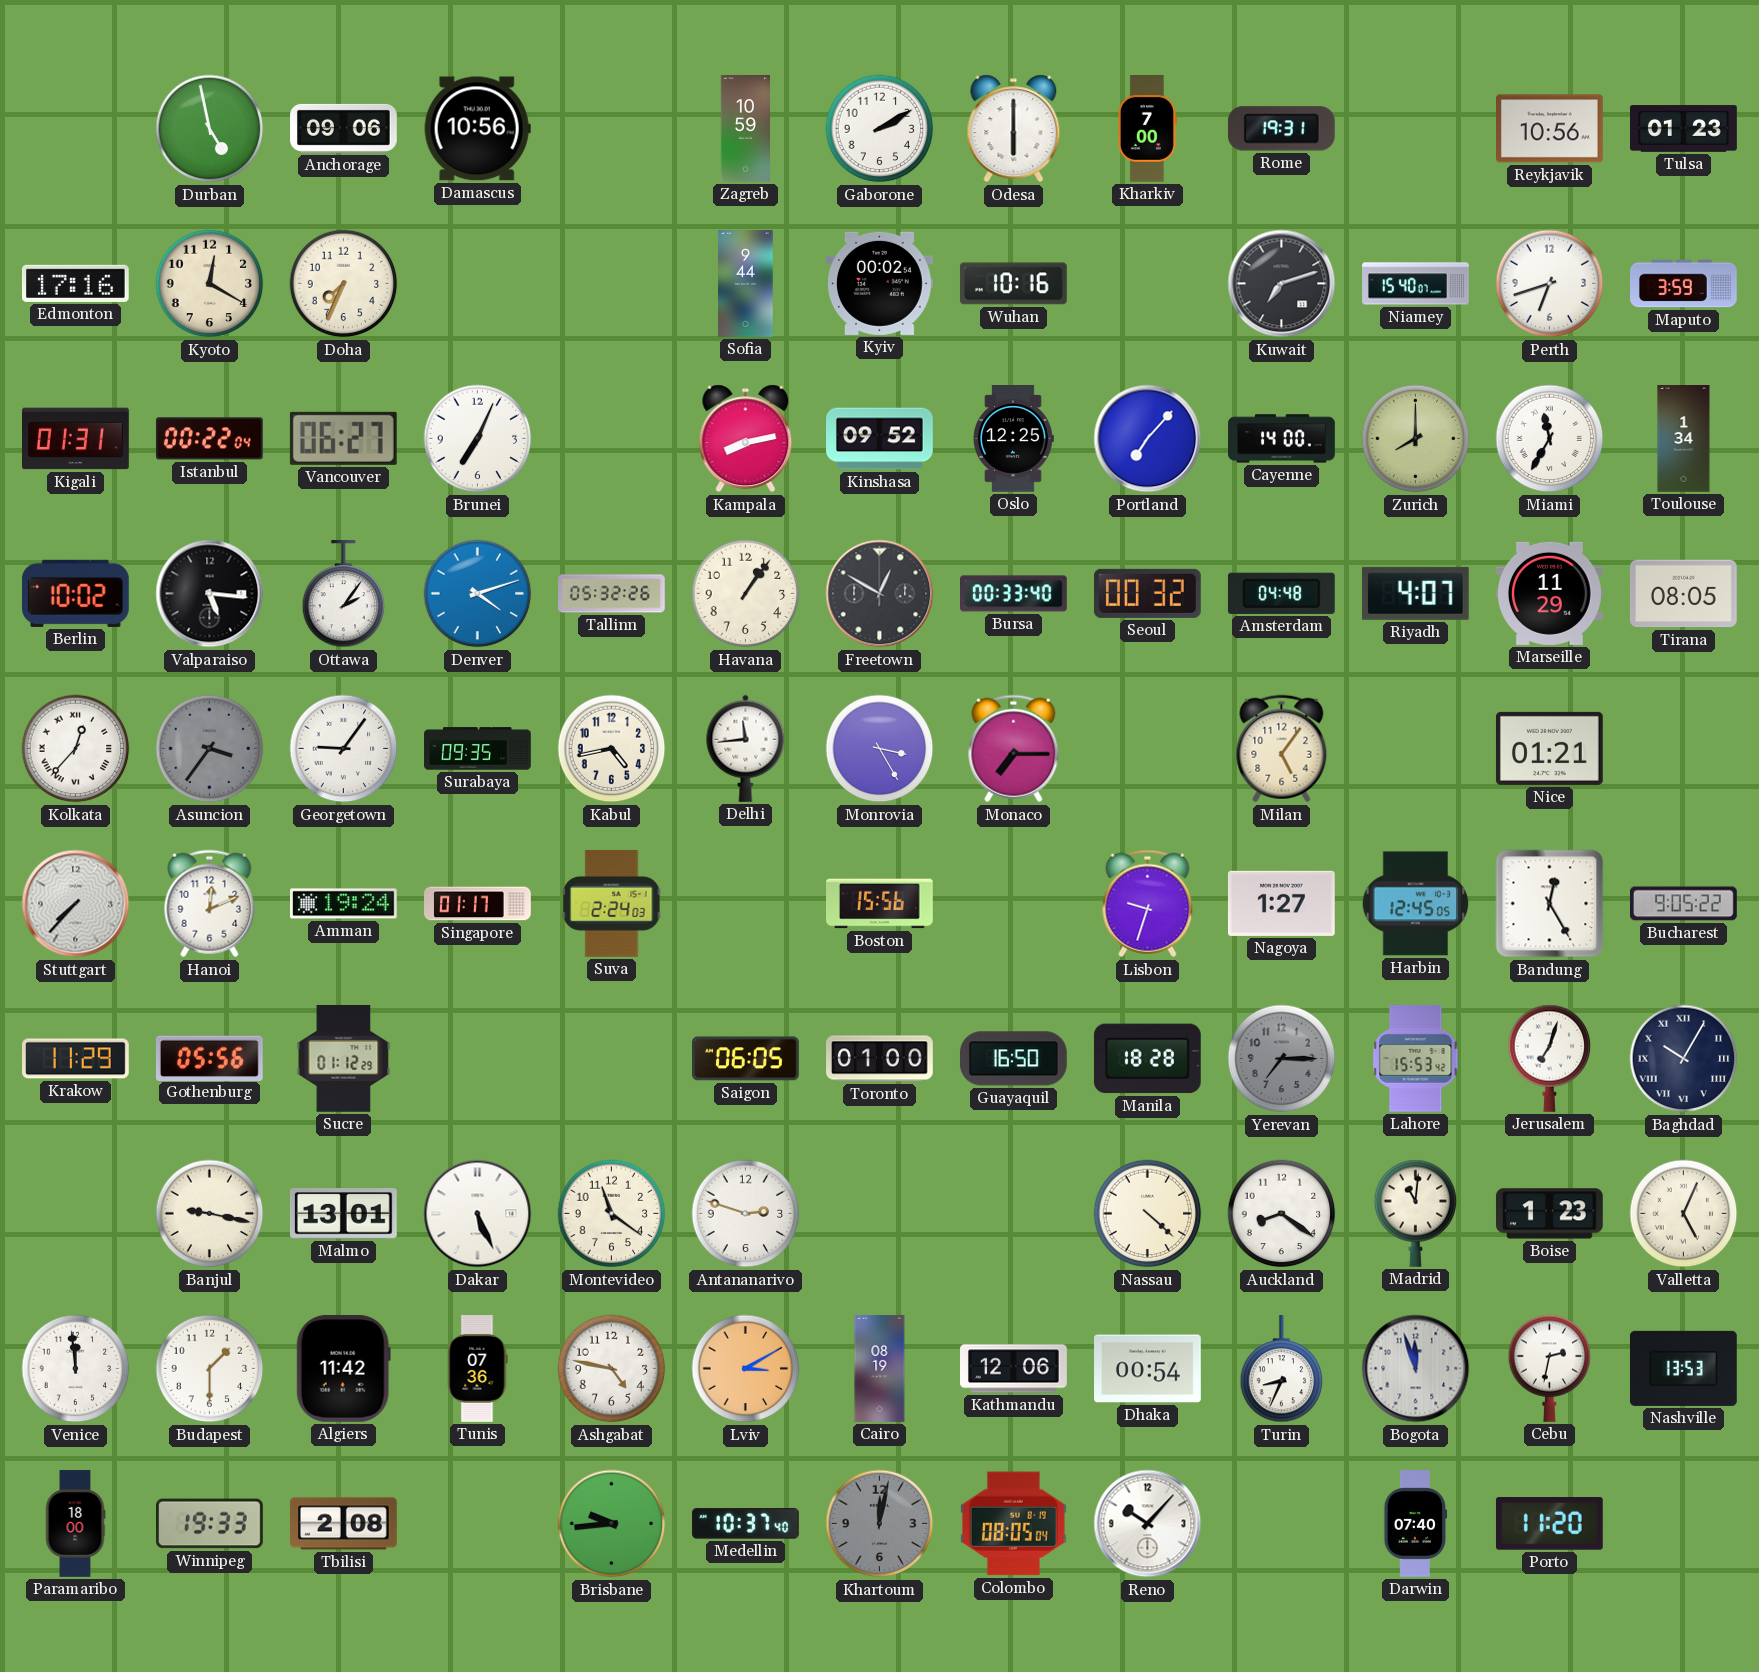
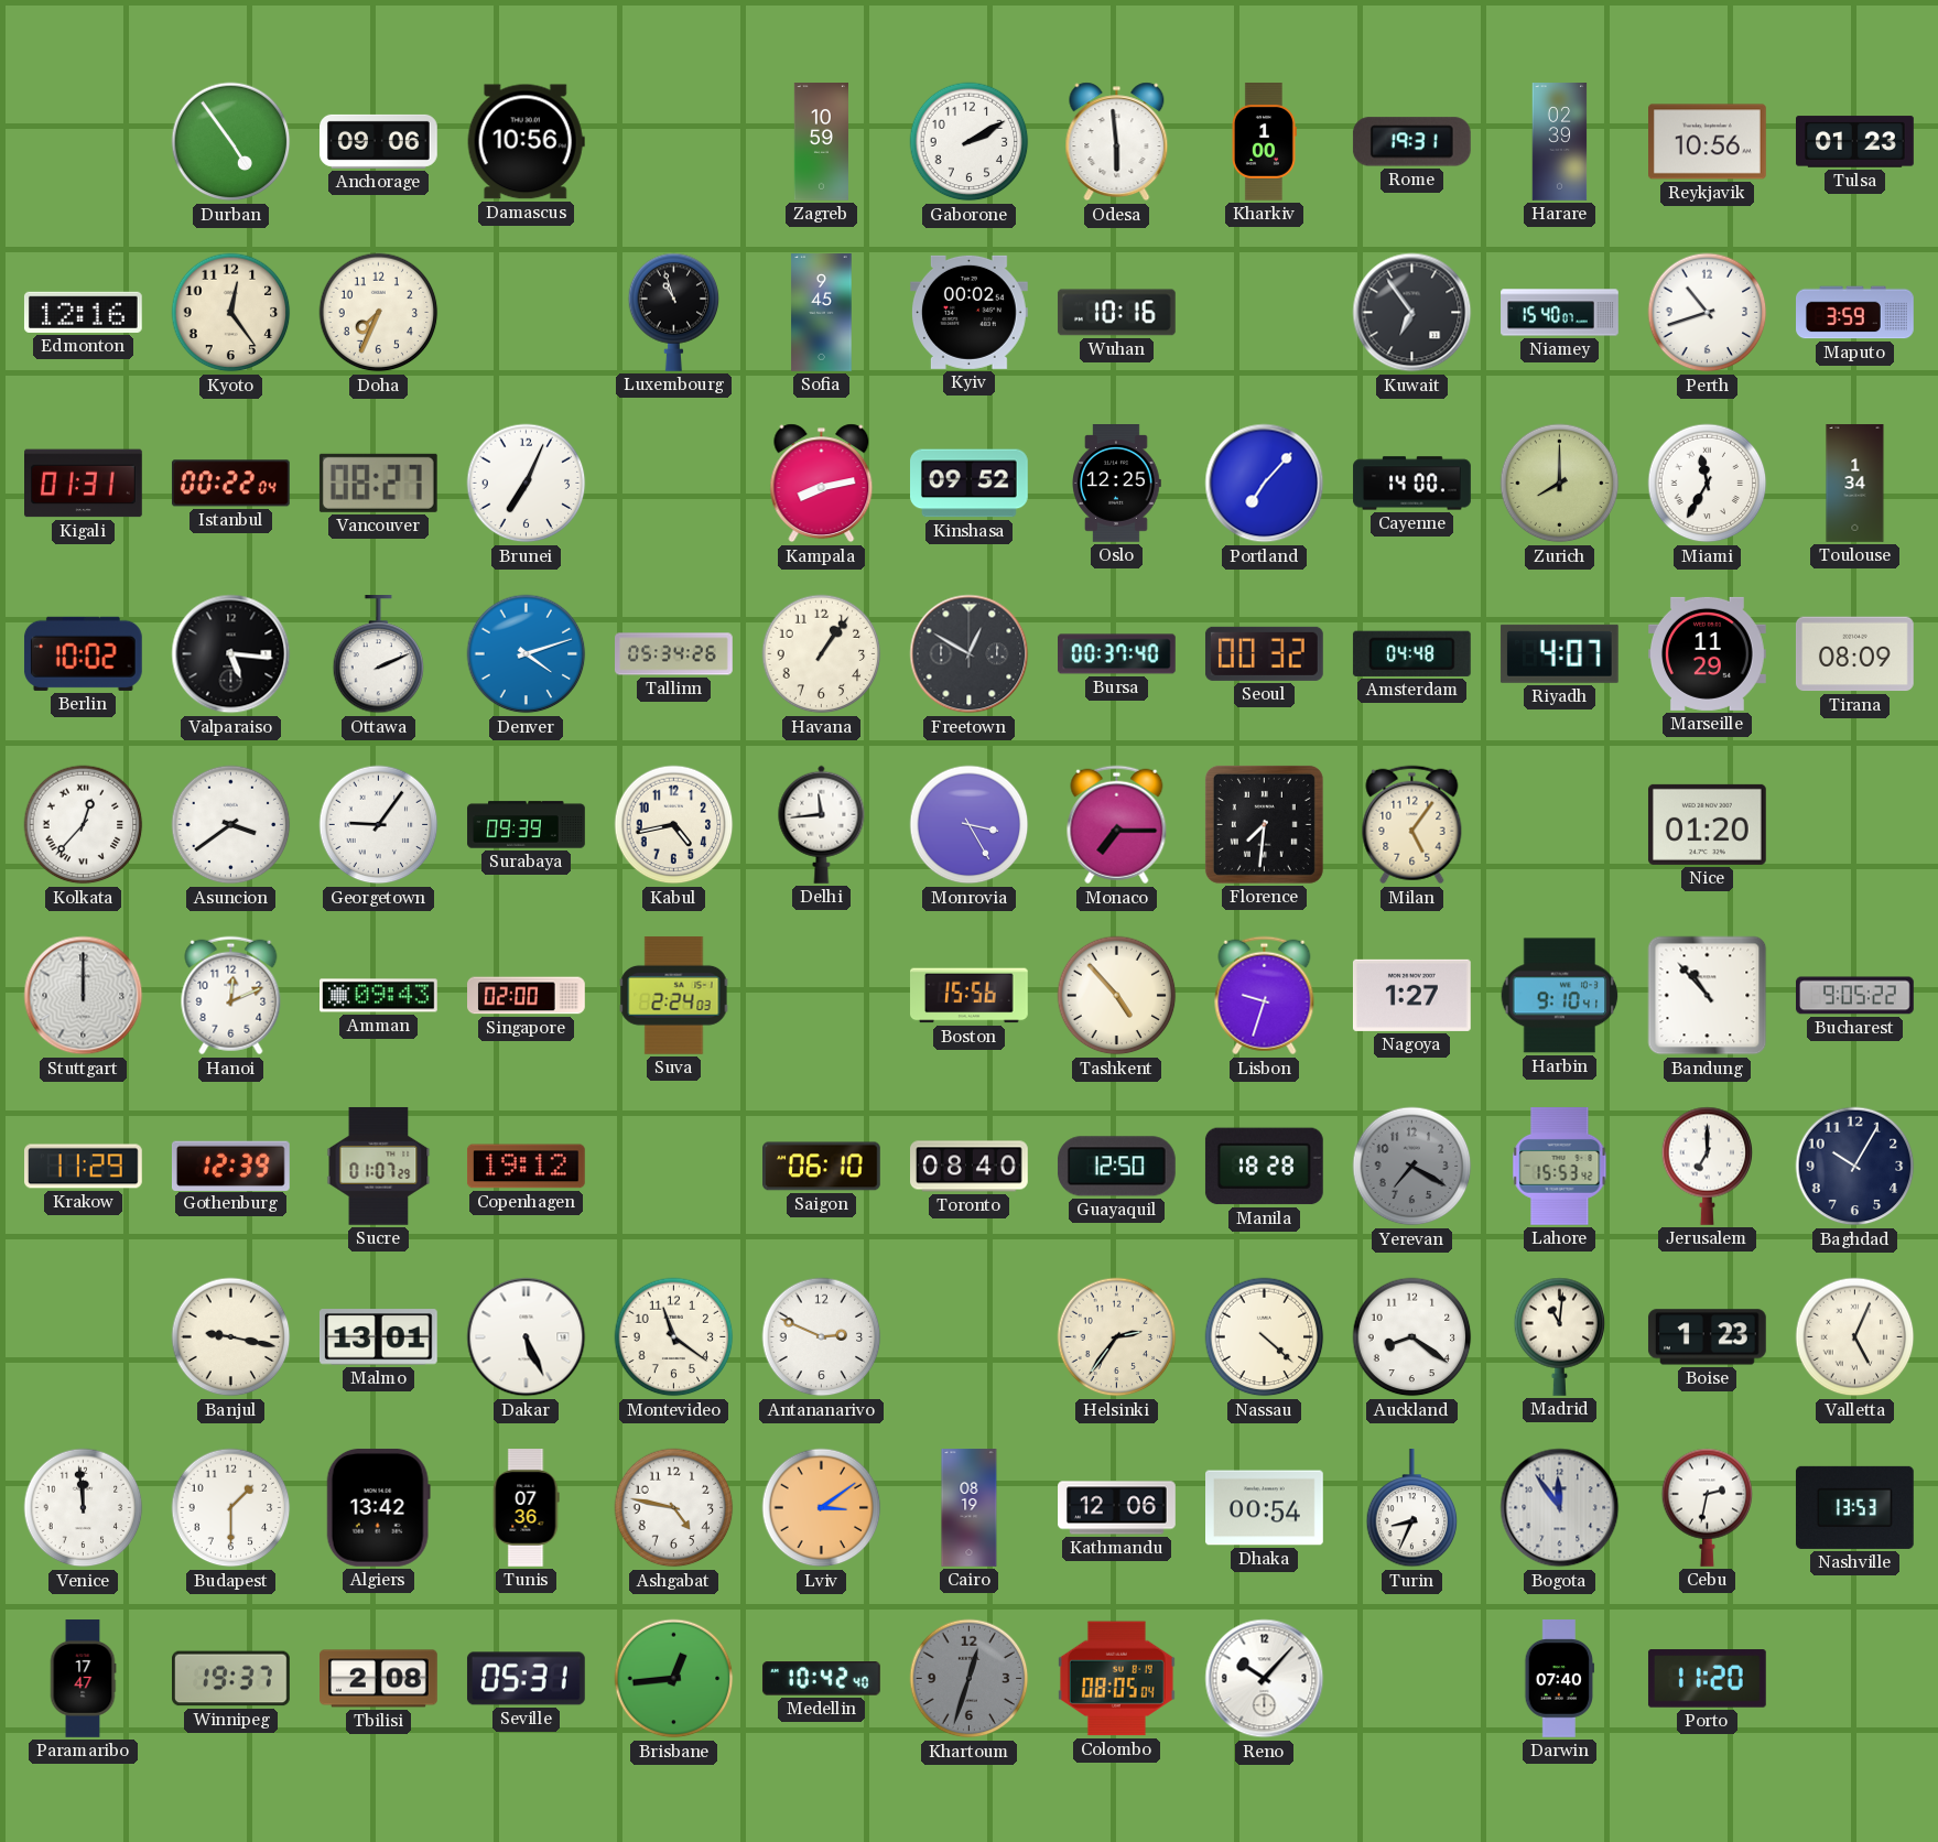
Durban: 4:58 -> 4:54
Odesa: 6:00 -> 5:59
Kharkiv: 7:00 -> 1:00
Harare: none -> 02:39
Edmonton: 17:16 -> 12:16
Kyoto: 12:20 -> 12:24
Luxembourg: none -> 10:57
Sofia: 9:44 -> 9:45
Kuwait: 7:12 -> 6:54
Perth: 6:42 -> 10:42
Vancouver: 06:27 -> 08:27
Ottawa: 2:06 -> 2:11
Tallinn: 05:32 -> 05:34
Bursa: 00:33 -> 00:37
Tirana: 08:05 -> 08:09
Asuncion: 3:36 -> 3:39
Asuncion dial: grey -> white
Surabaya: 09:35 -> 09:39
Florence: none -> 7:31
Nice: 01:21 -> 01:20
Stuttgart: 7:37 -> 12:00
Amman: 19:24 -> 09:43
Singapore: 01:17 -> 02:00
Tashkent: none -> 4:53
Harbin: 12:45 -> 9:10
Bandung: 12:25 -> 10:53
Gothenburg: 05:56 -> 12:39
Sucre: 01:12 -> 01:07
Copenhagen: none -> 19:12
Saigon: 06:05 -> 06:10
Toronto: 01:00 -> 08:40
Guayaquil: 16:50 -> 12:50
Yerevan: 7:15 -> 7:20
Jerusalem: 7:03 -> 7:00
Baghdad numerals: Roman -> Arabic
Antananarivo: 2:48 -> 2:49
Helsinki: none -> 2:36
Algiers: 11:42 -> 13:42
Lviv: 3:10 -> 3:09
Bogota: 11:57 -> 11:54
Paramaribo: 18:00 -> 17:47
Winnipeg: 19:33 -> 19:37
Seville: none -> 05:31
Brisbane: 9:44 -> 12:44
Medellin: 10:37 -> 10:42
Khartoum: 12:02 -> 12:33
